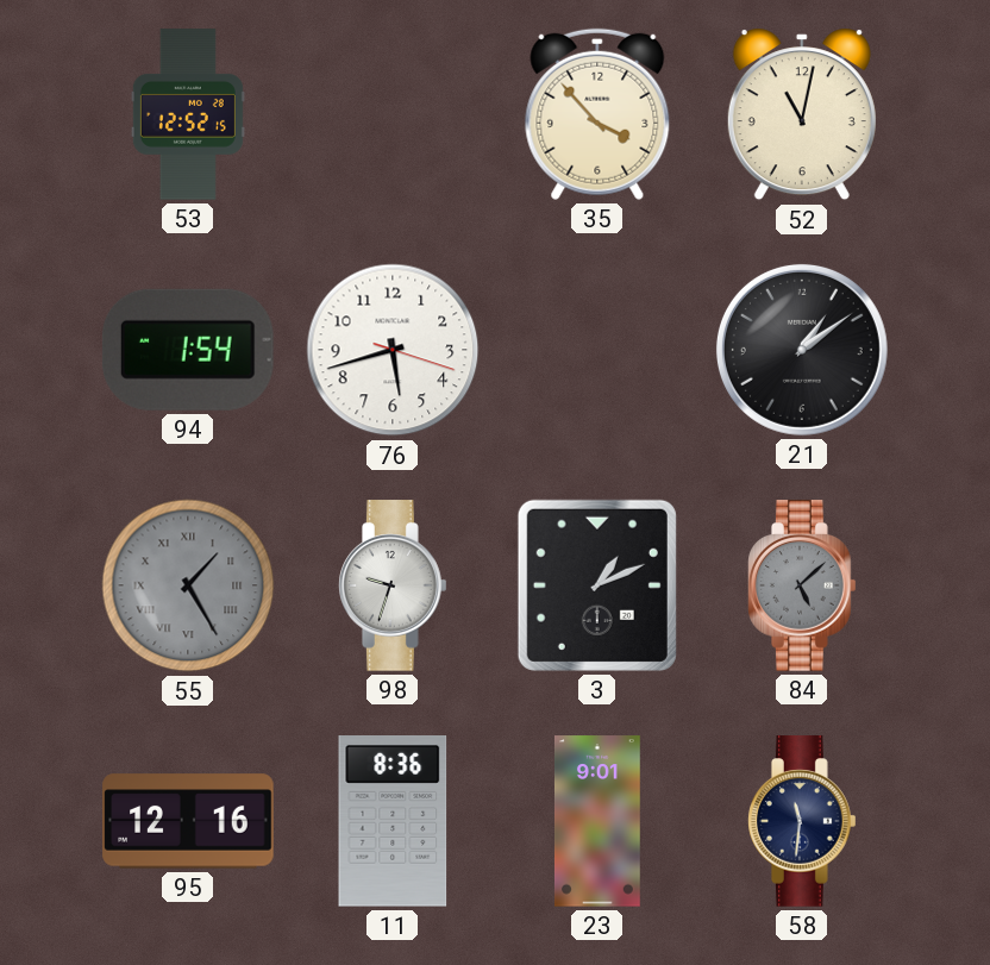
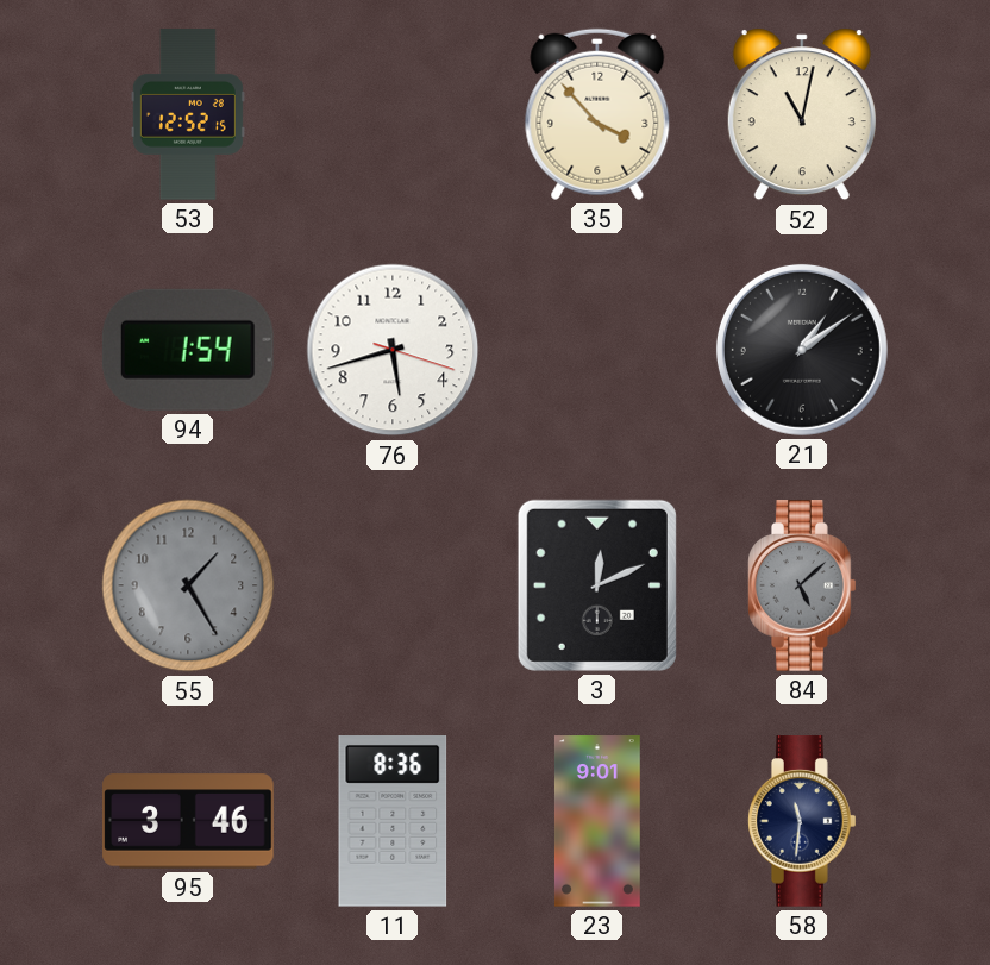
55 numerals: Roman -> Arabic
98: 9:33 -> none
3: 1:11 -> 12:11
95: 12:16 -> 3:46
